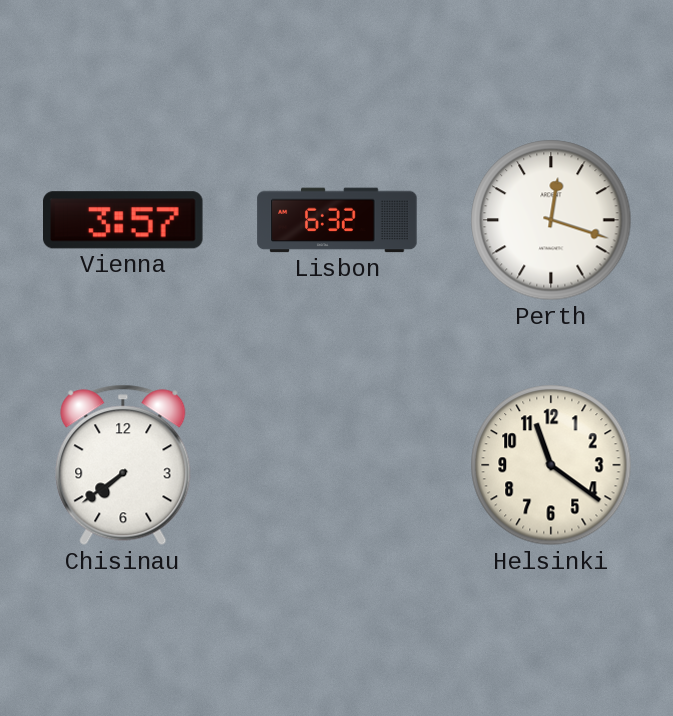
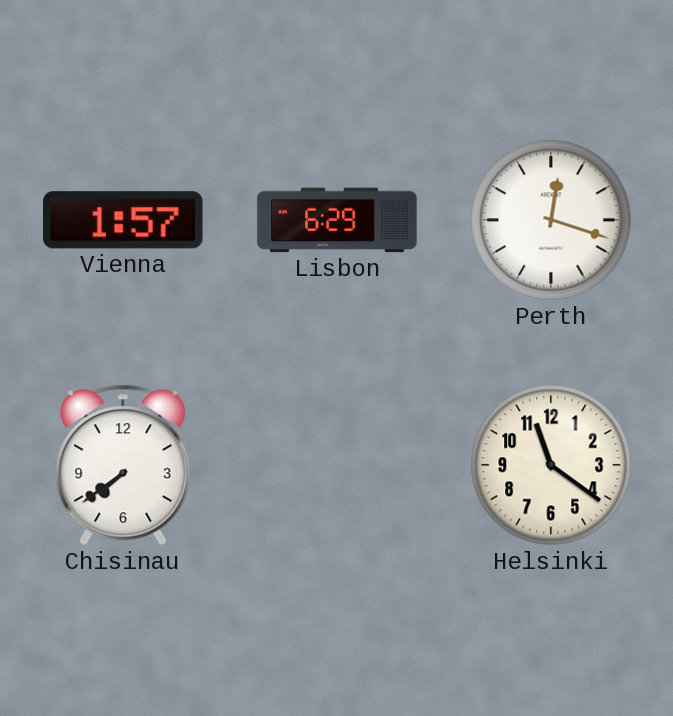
Vienna: 3:57 -> 1:57
Lisbon: 6:32 -> 6:29
